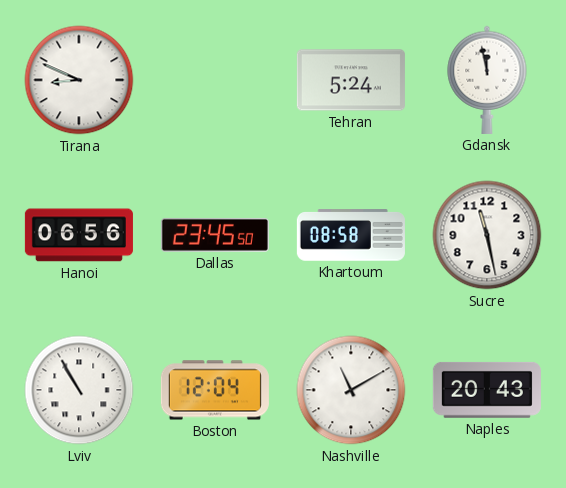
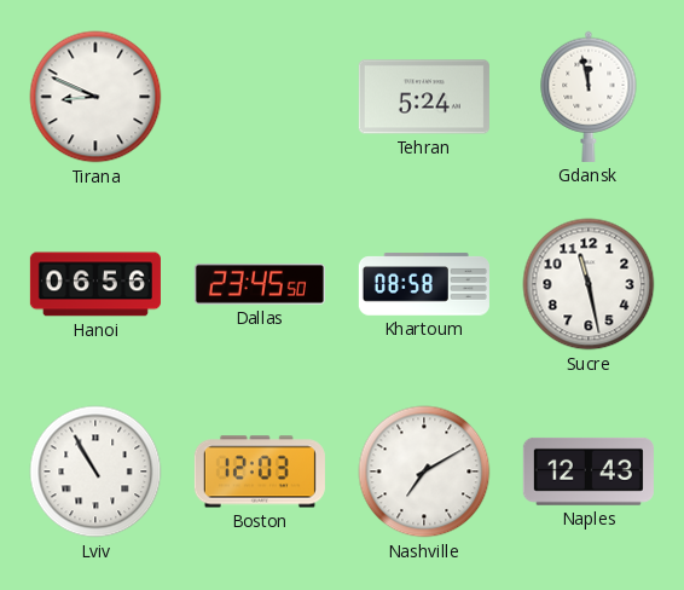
Boston: 12:04 -> 12:03
Nashville: 11:10 -> 7:10
Naples: 20:43 -> 12:43
